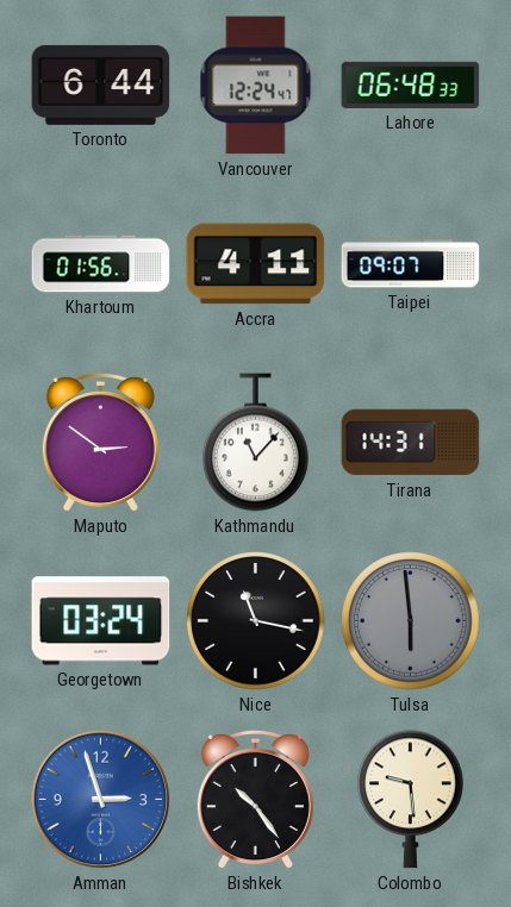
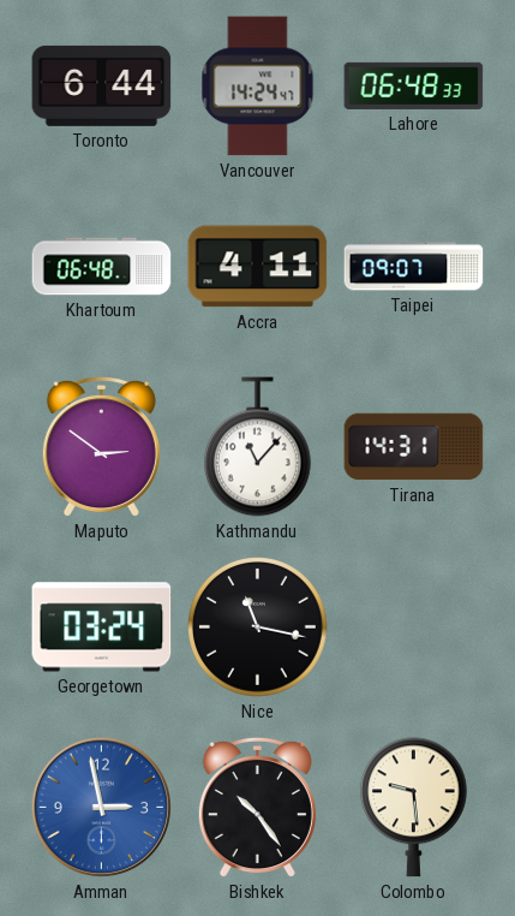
Vancouver: 12:24 -> 14:24
Khartoum: 01:56 -> 06:48
Tulsa: 5:59 -> none
Amman: 2:57 -> 2:58
